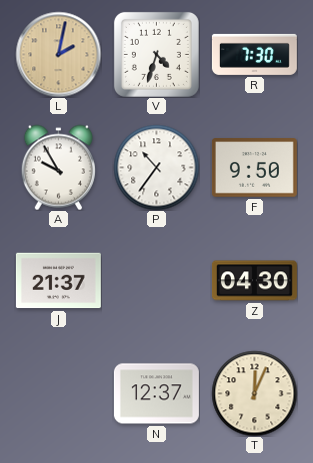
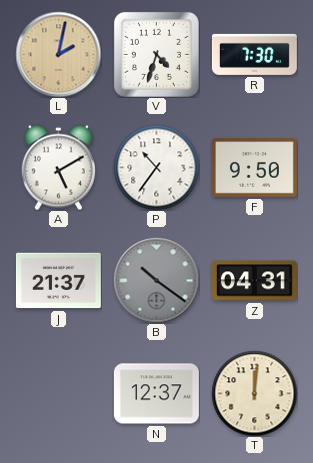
A: 9:55 -> 5:10
B: none -> 10:21
Z: 04:30 -> 04:31
T: 12:04 -> 12:01
